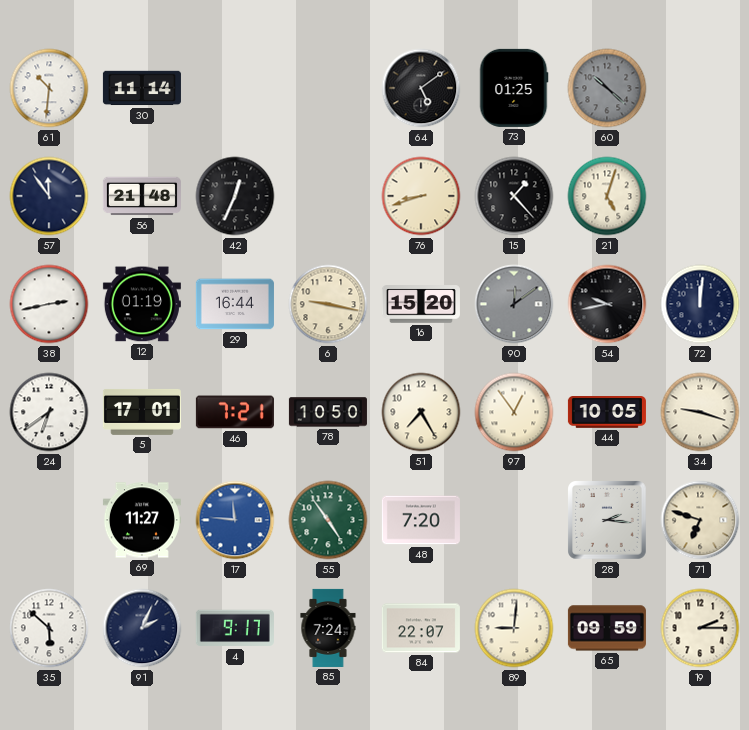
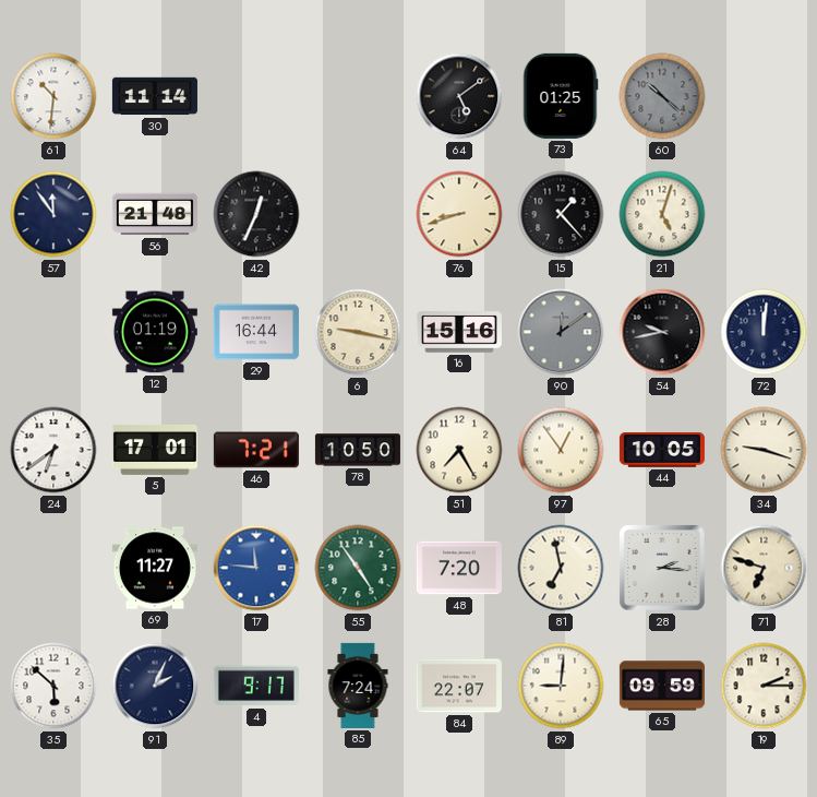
38: 2:43 -> none
16: 15:20 -> 15:16
81: none -> 6:58
